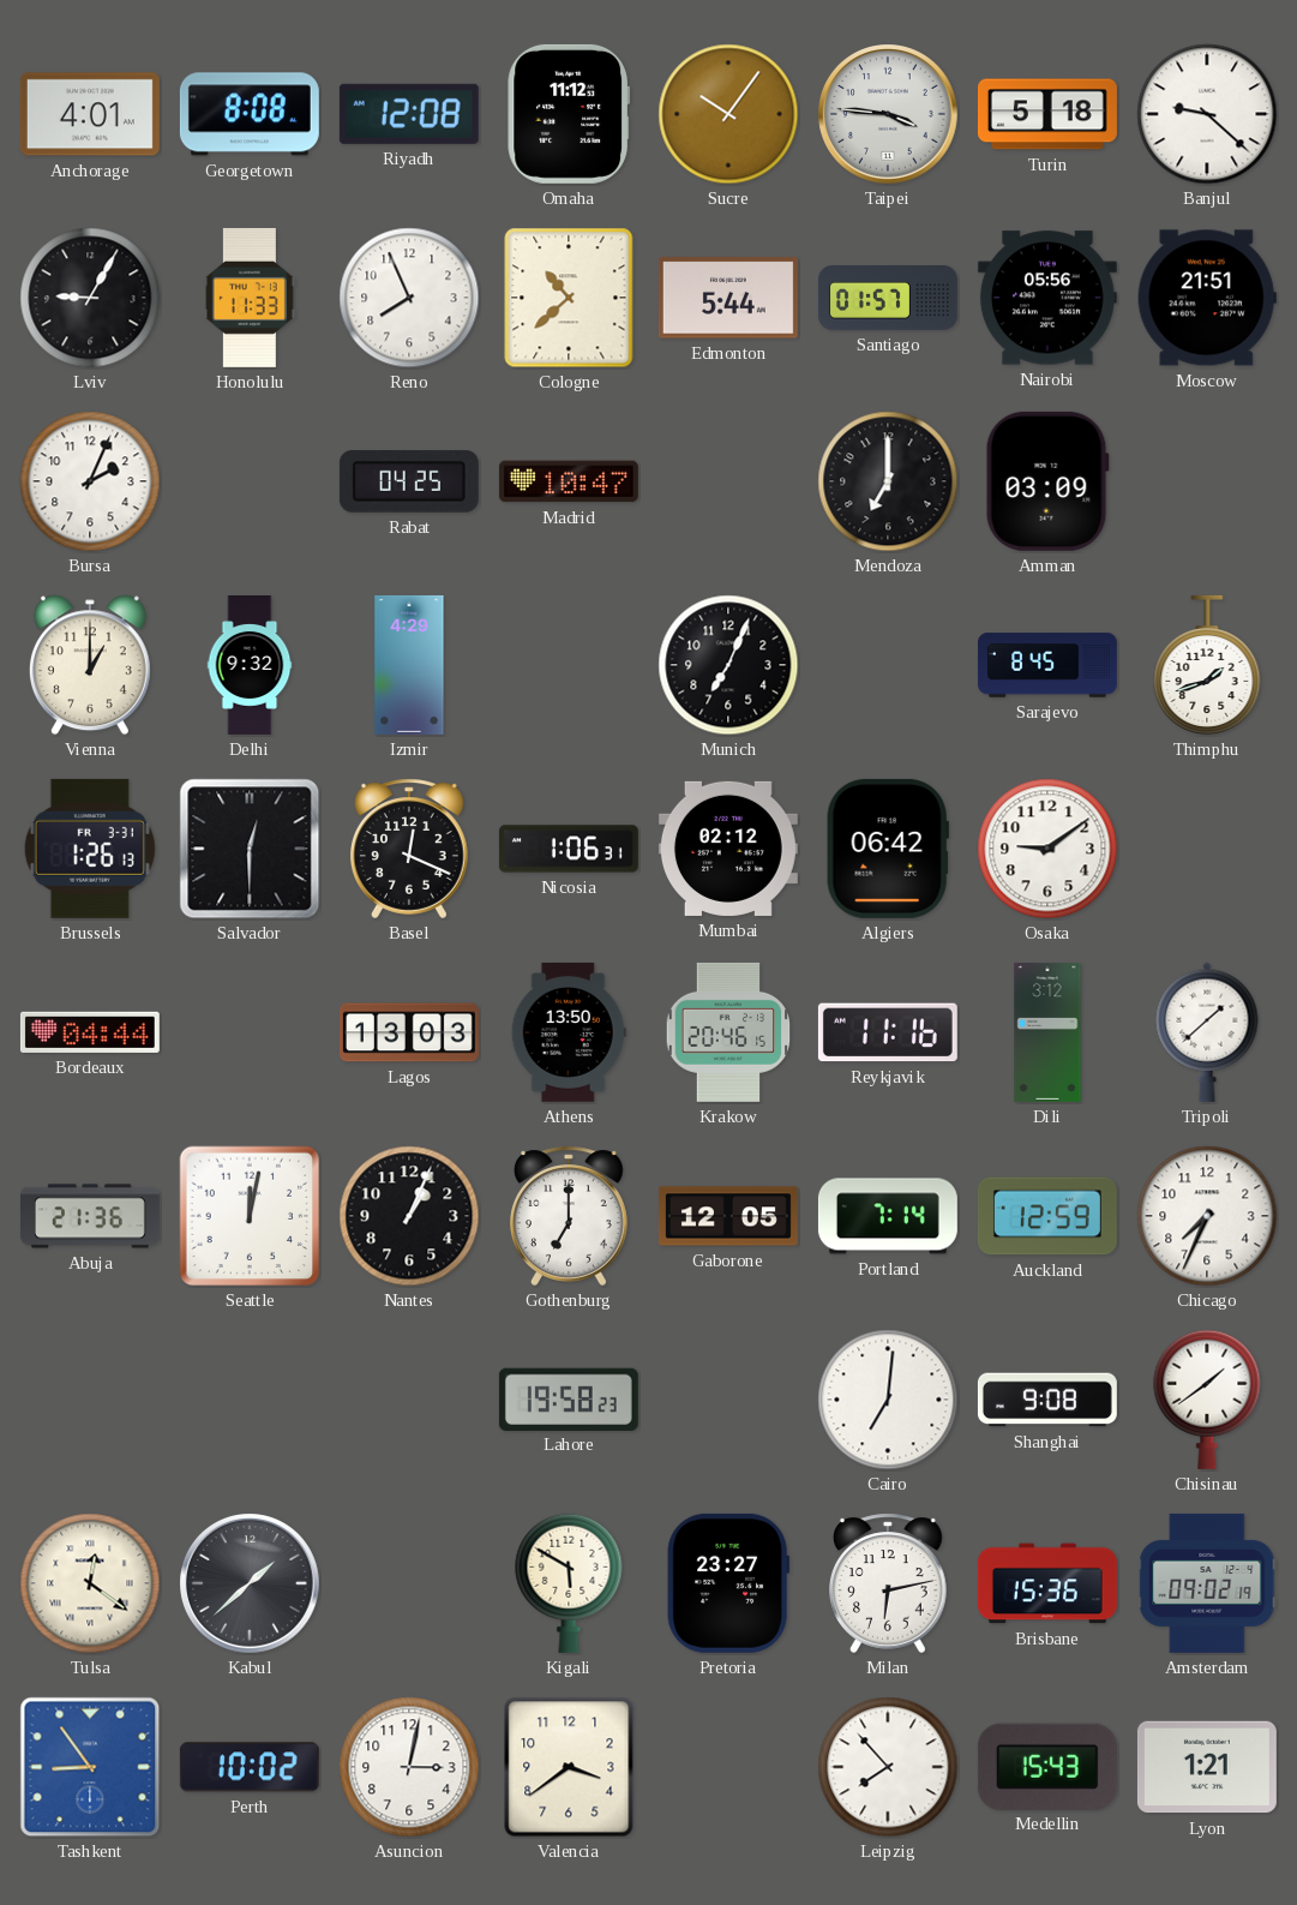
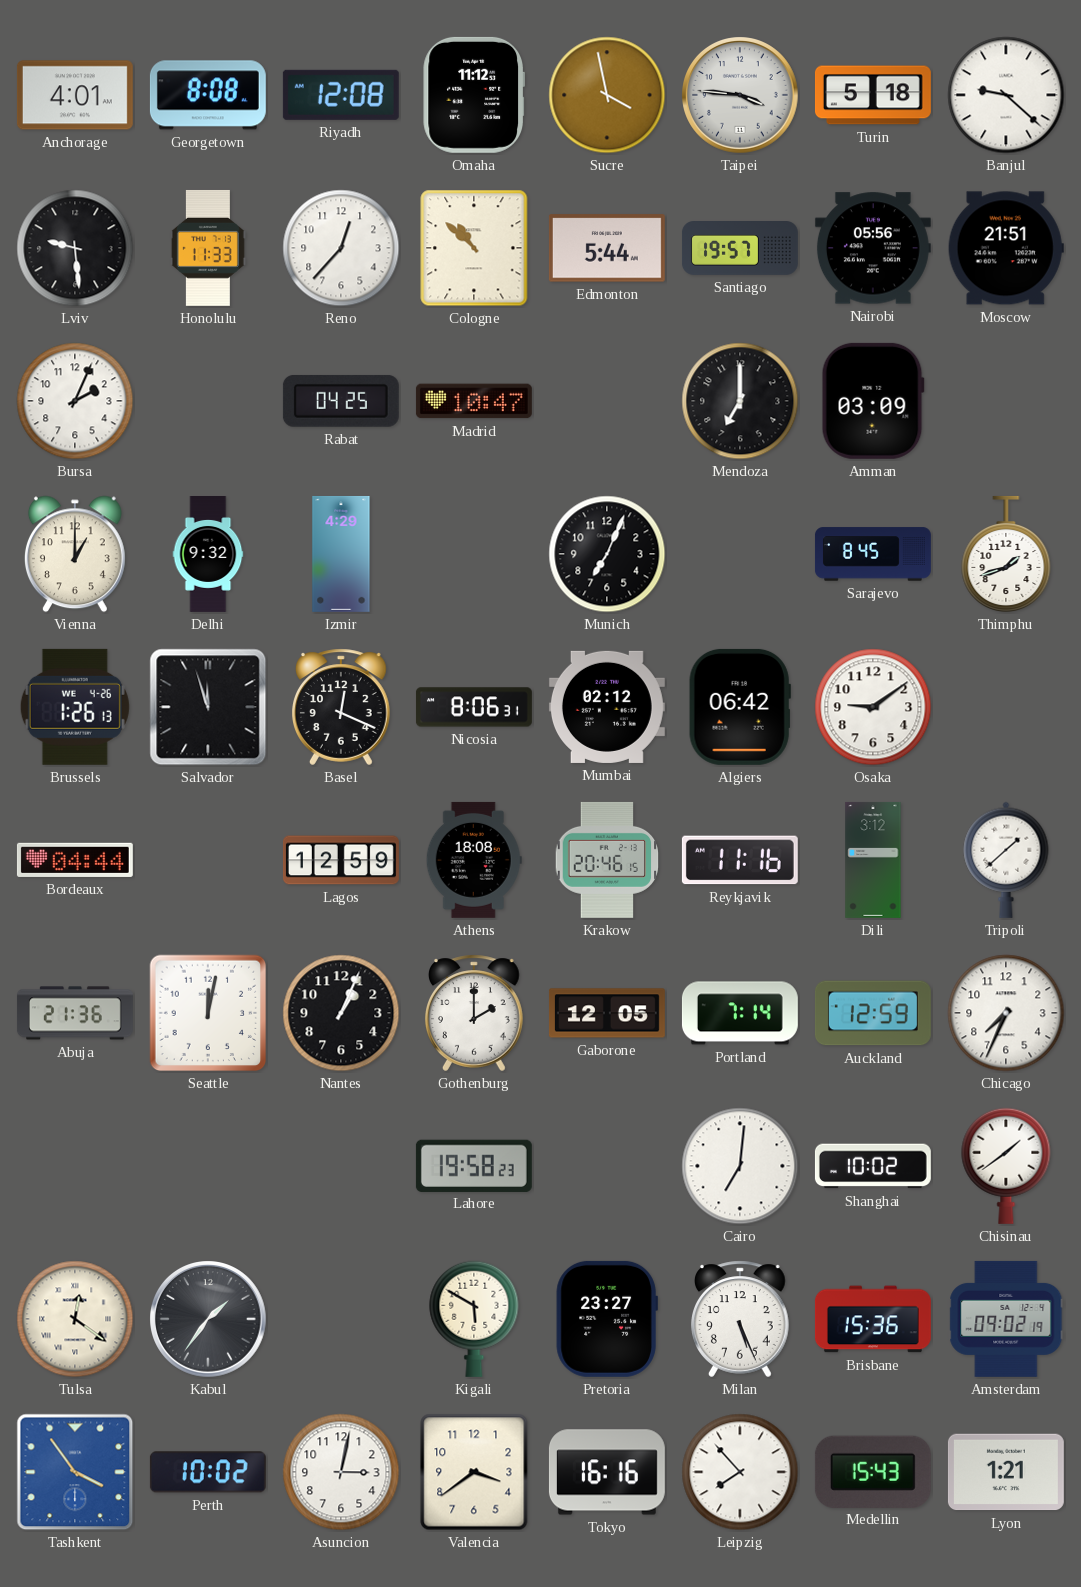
Sucre: 10:06 -> 3:58
Lviv: 9:05 -> 9:29
Reno: 7:56 -> 12:37
Cologne: 10:38 -> 10:52
Santiago: 01:57 -> 19:57
Brussels date: FR 3-31 -> WE 4-26
Salvador: 12:30 -> 11:57
Nicosia: 1:06 -> 8:06
Lagos: 13:03 -> 12:59
Athens: 13:50 -> 18:08
Gothenburg: 7:00 -> 2:00
Shanghai: 9:08 -> 10:02
Kabul: 1:38 -> 1:36
Milan: 6:13 -> 5:26
Tashkent: 8:54 -> 3:54
Tokyo: none -> 16:16
